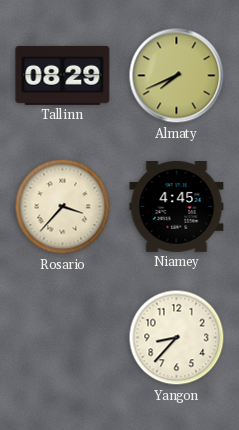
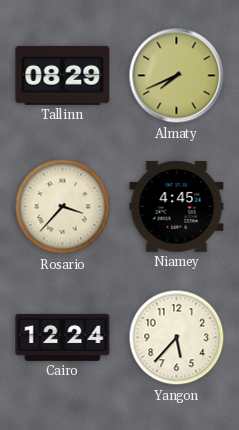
Cairo: none -> 12:24
Yangon: 8:37 -> 5:37
